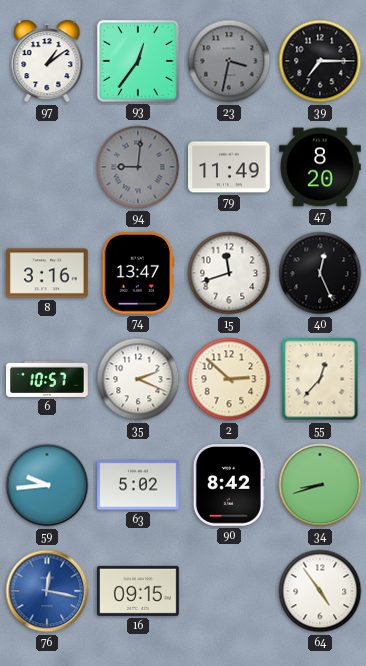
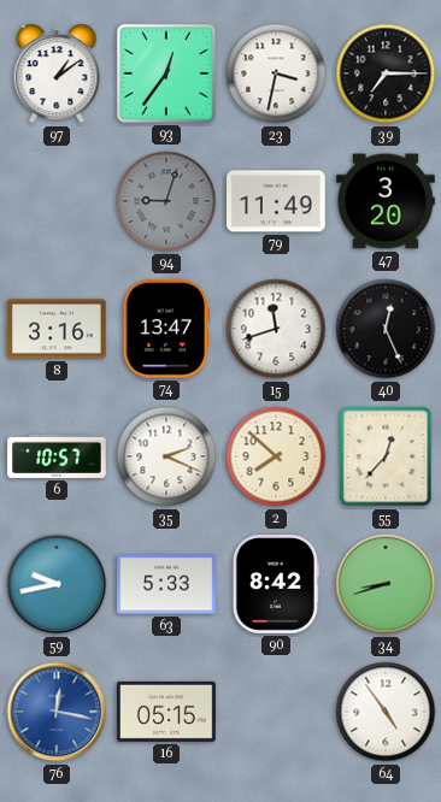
23 dial: grey -> white
94: 9:01 -> 9:03
47: 8:20 -> 3:20
2: 2:52 -> 7:52
59: 9:44 -> 9:43
63: 5:02 -> 5:33
16: 09:15 -> 05:15
